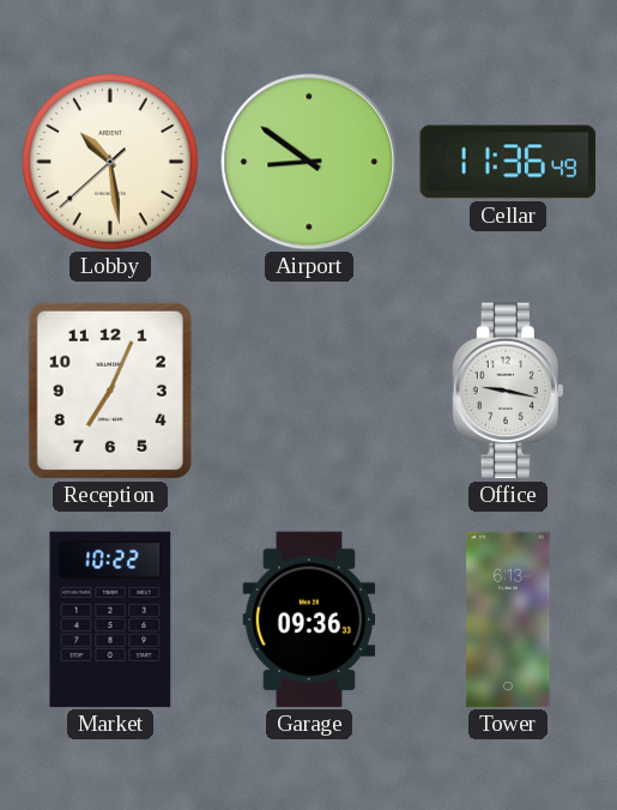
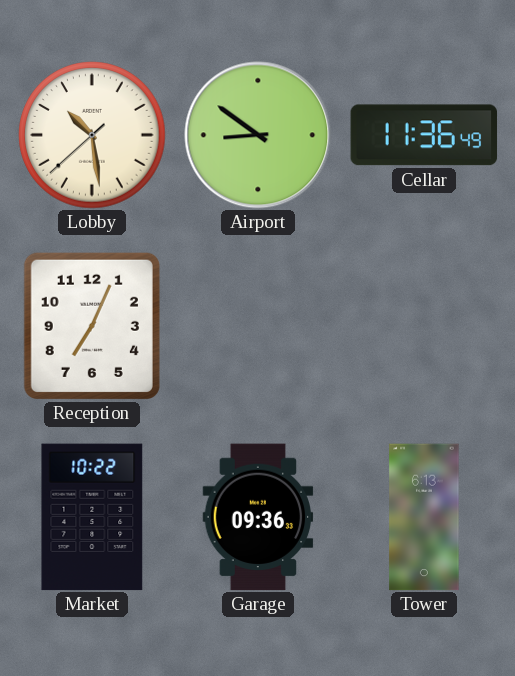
Office: 9:17 -> none
